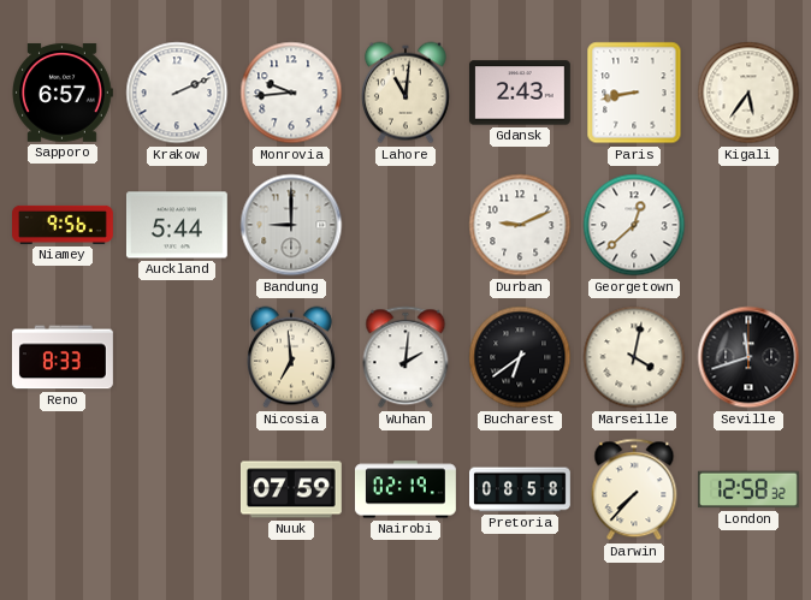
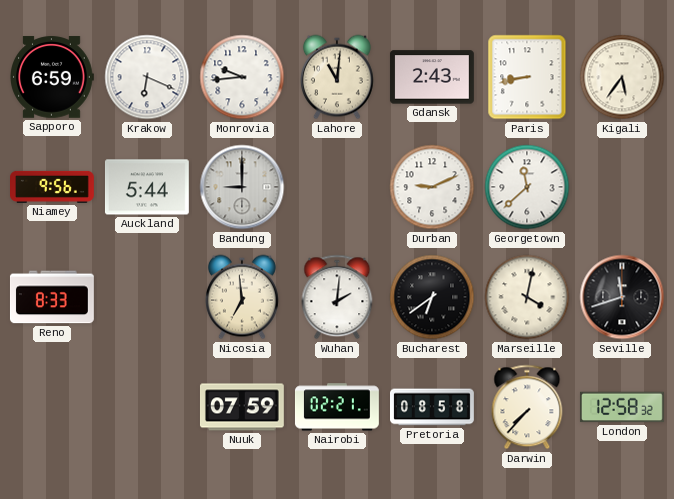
Sapporo: 6:57 -> 6:59
Krakow: 2:11 -> 6:19
Georgetown: 12:38 -> 11:38
Nairobi: 02:19 -> 02:21
